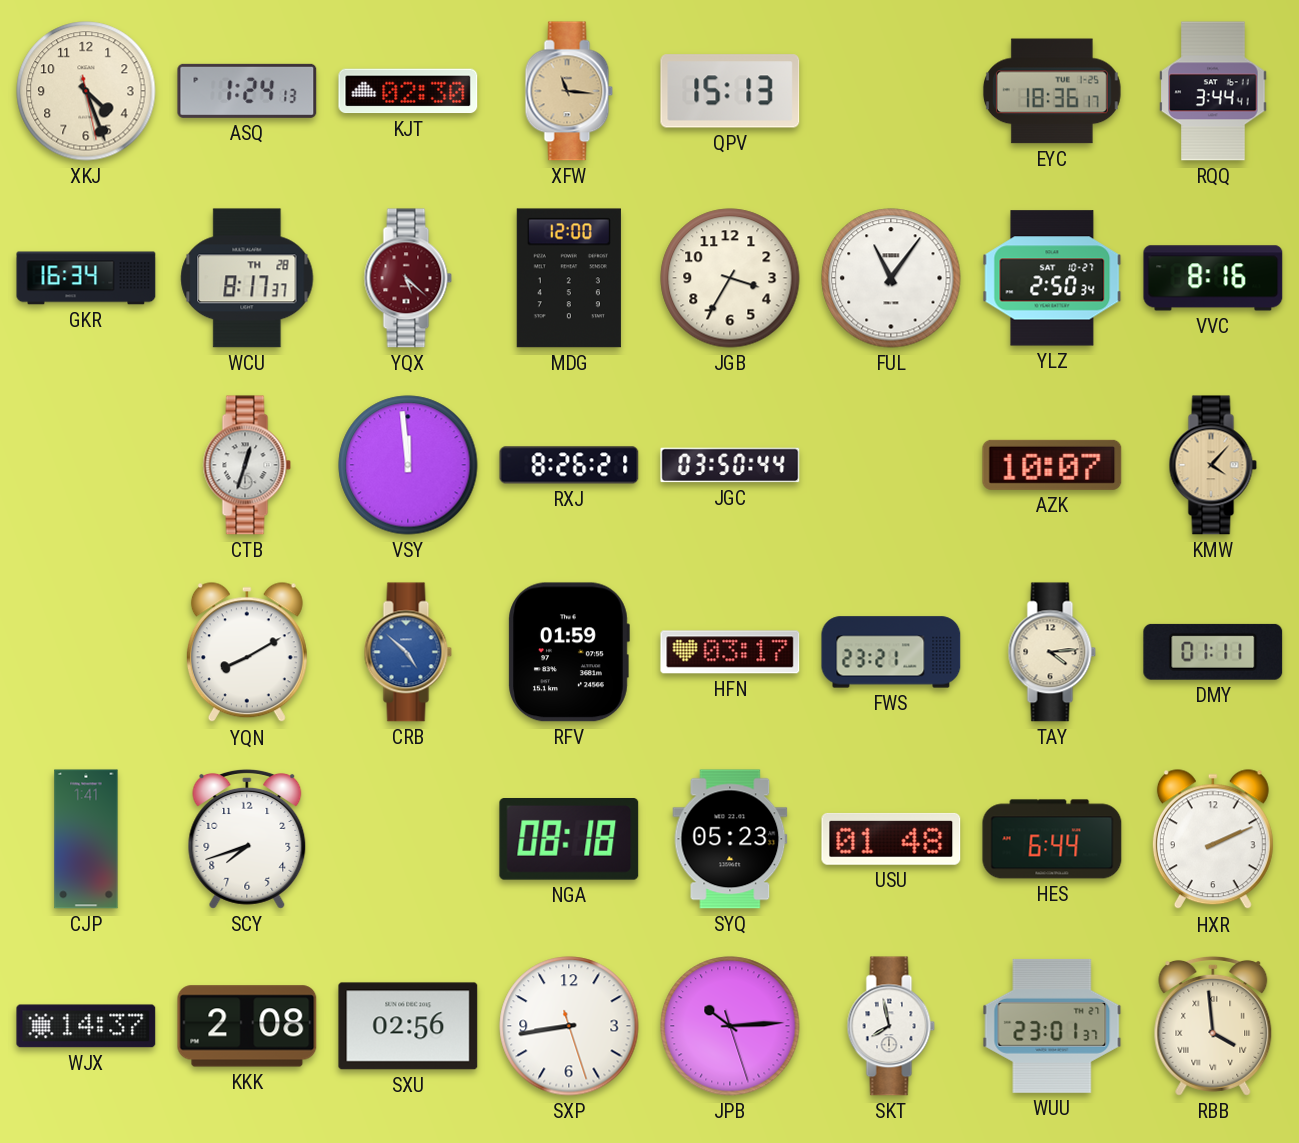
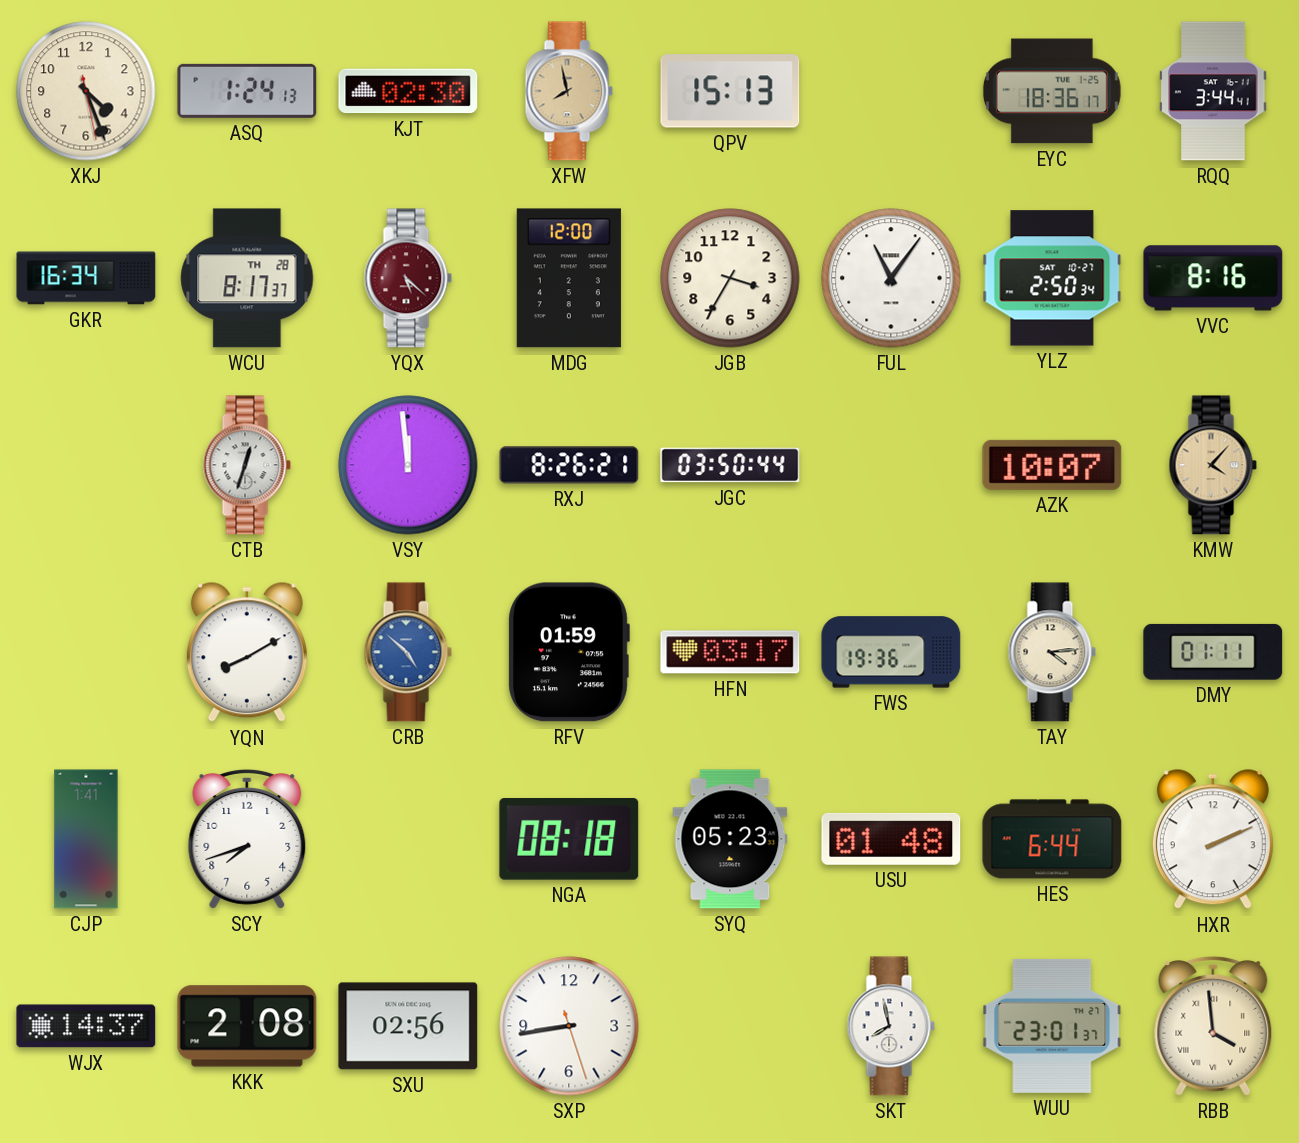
XFW: 11:16 -> 7:58
FWS: 23:21 -> 19:36
JPB: 10:14 -> none
